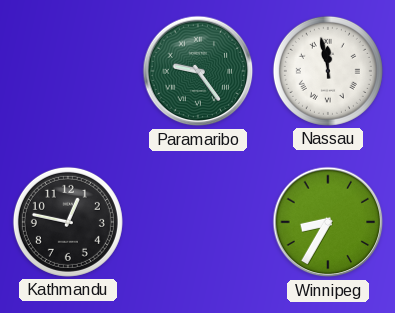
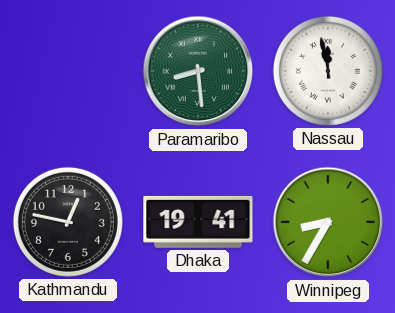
Paramaribo: 9:24 -> 8:29
Dhaka: none -> 19:41
